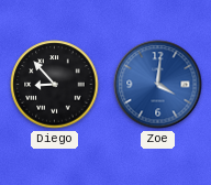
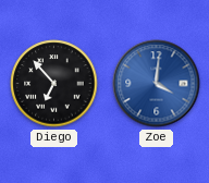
Diego: 8:53 -> 6:53
